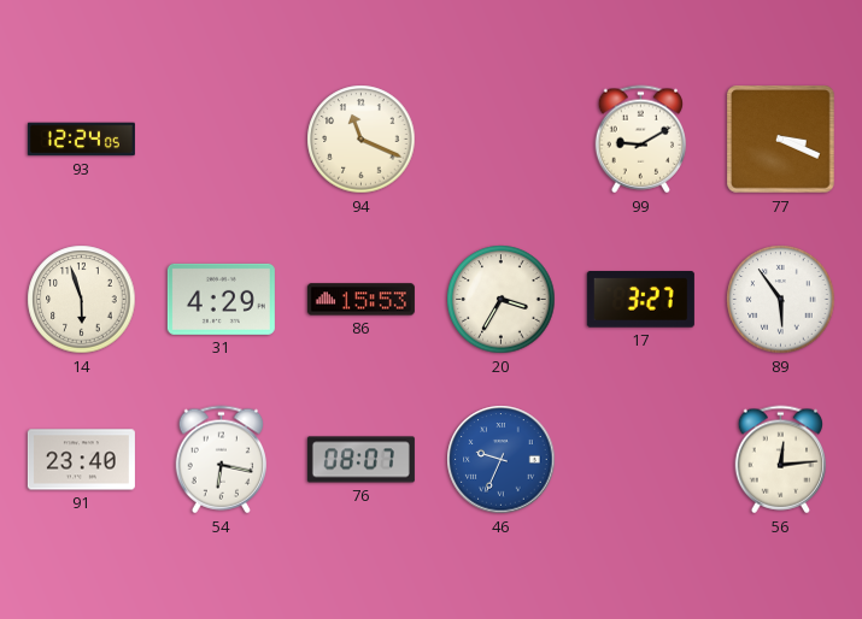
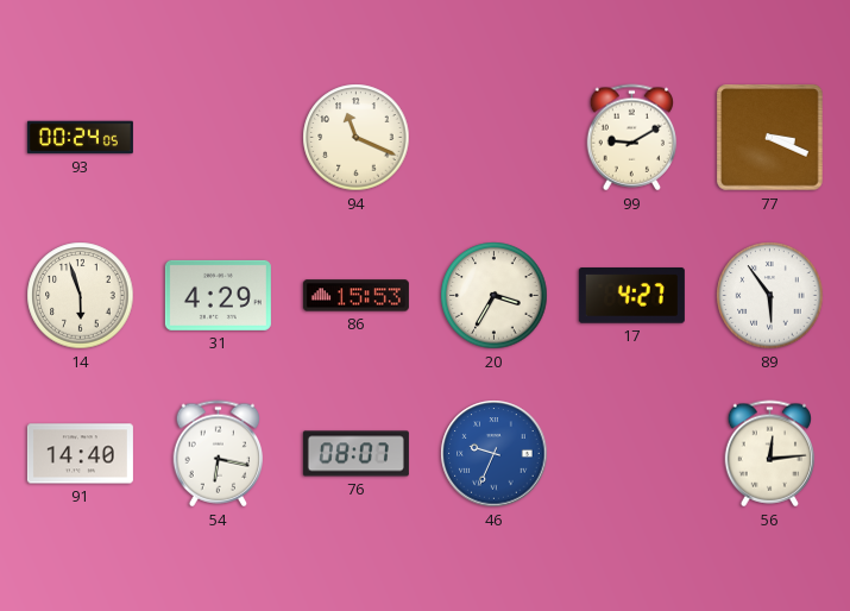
93: 12:24 -> 00:24
17: 3:27 -> 4:27
91: 23:40 -> 14:40
